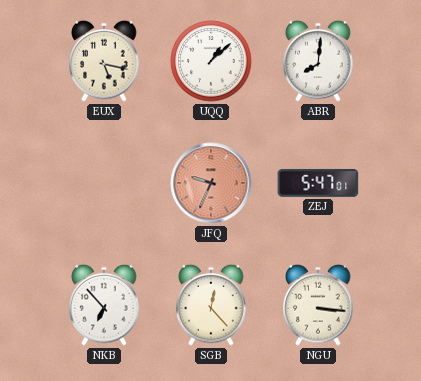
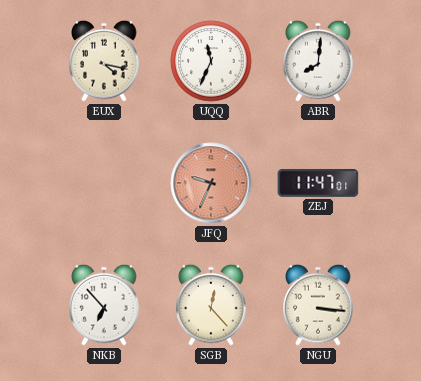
EUX: 5:17 -> 4:17
UQQ: 1:08 -> 11:34
ZEJ: 5:47 -> 11:47
